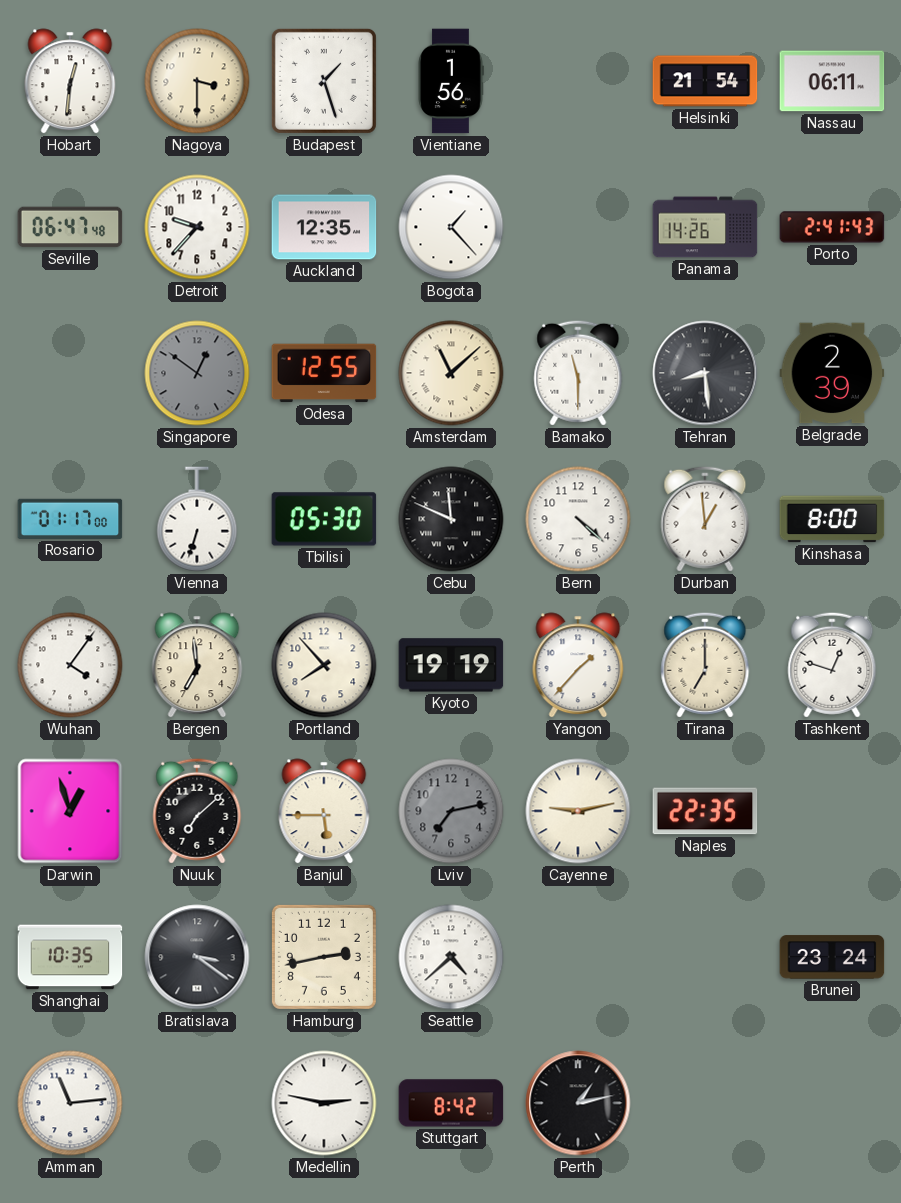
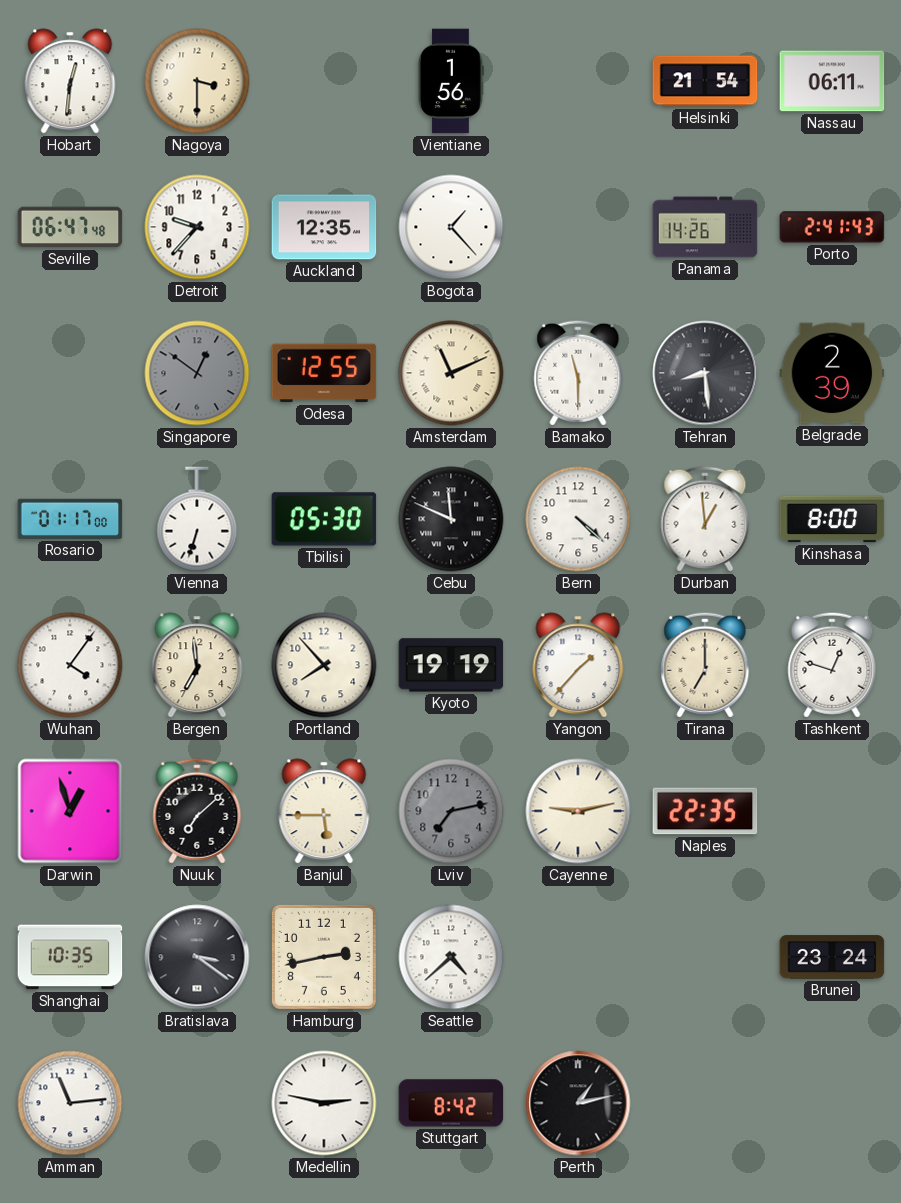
Budapest: 1:27 -> none
Amsterdam: 11:08 -> 11:11
